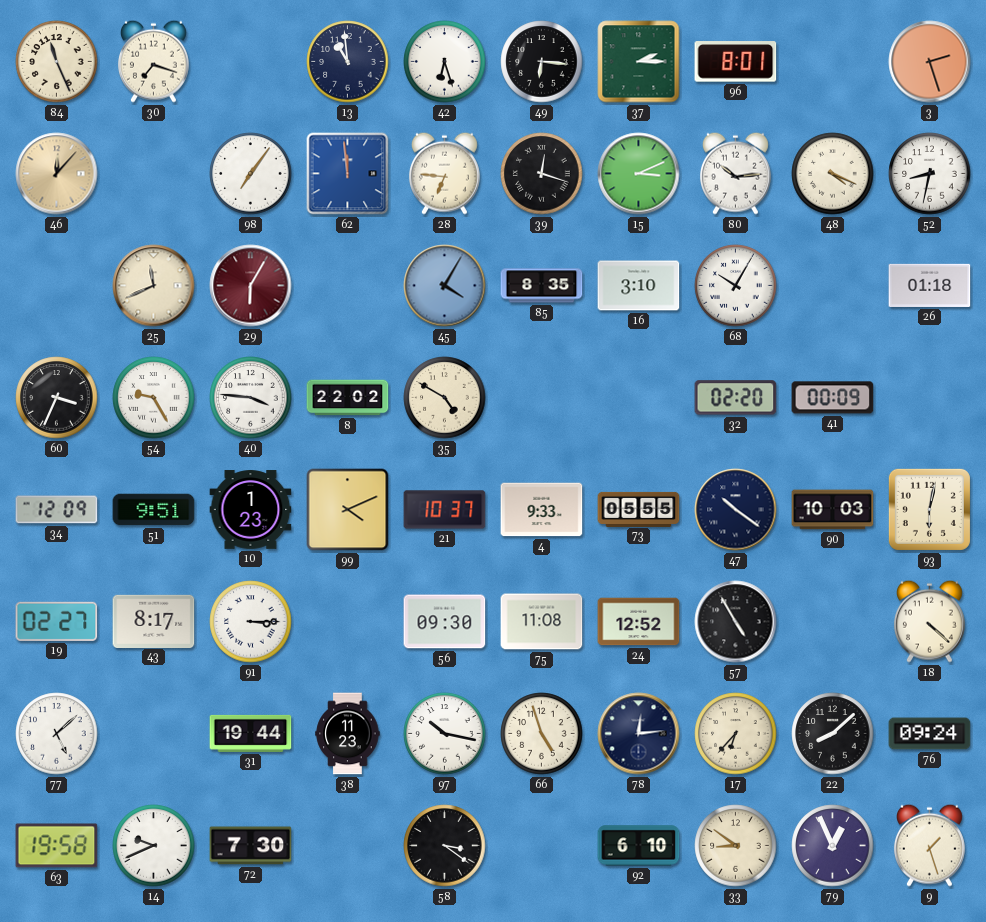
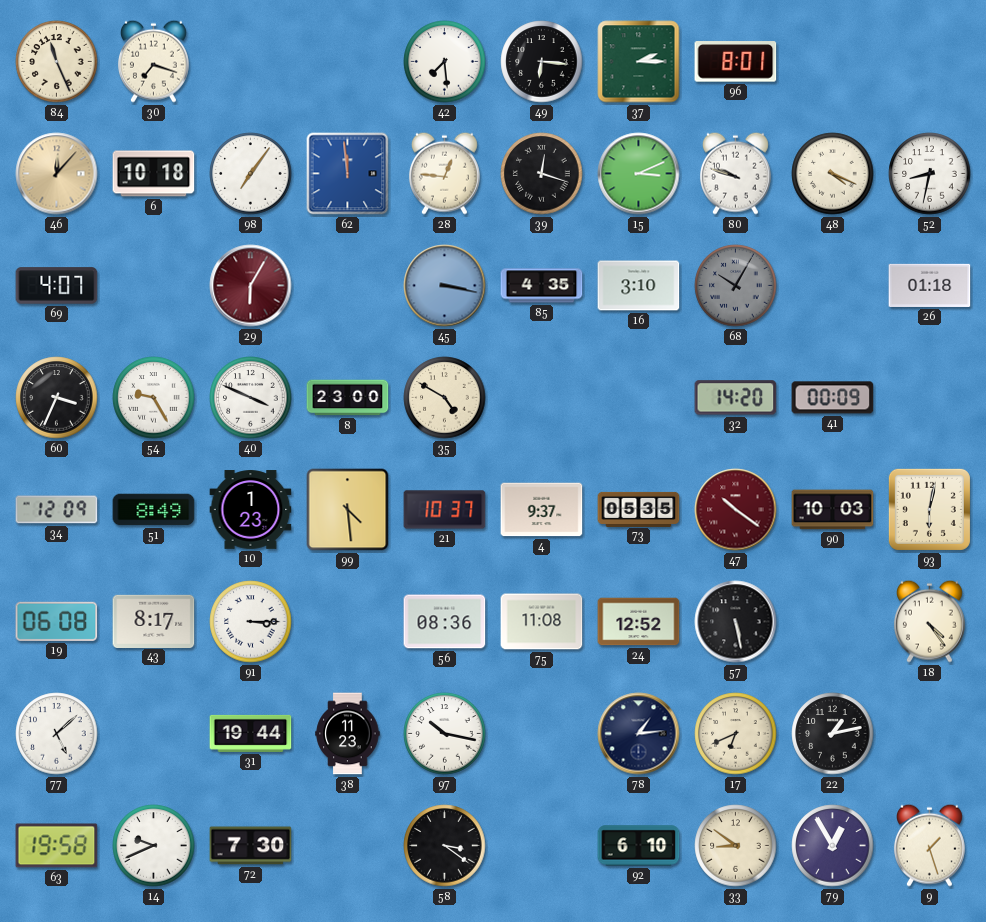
13: 10:59 -> none
42: 6:27 -> 7:29
3: 2:27 -> none
6: none -> 10:18
28: 6:46 -> 12:46
80: 10:14 -> 9:48
69: none -> 4:07
25: 11:41 -> none
45: 4:05 -> 3:17
85: 8:35 -> 4:35
68 dial: white -> grey
40: 3:46 -> 3:49
8: 22:02 -> 23:00
32: 02:20 -> 14:20
51: 9:51 -> 8:49
99: 4:11 -> 4:29
4: 9:33 -> 9:37
73: 05:55 -> 05:35
47 dial: navy -> burgundy
19: 02:27 -> 06:08
56: 09:30 -> 08:36
57: 4:55 -> 5:28
18: 4:22 -> 4:24
66: 4:57 -> none
78: 12:14 -> 1:14
17: 6:37 -> 6:41
22: 8:08 -> 1:13
76: 09:24 -> none
79: 12:56 -> 12:55
